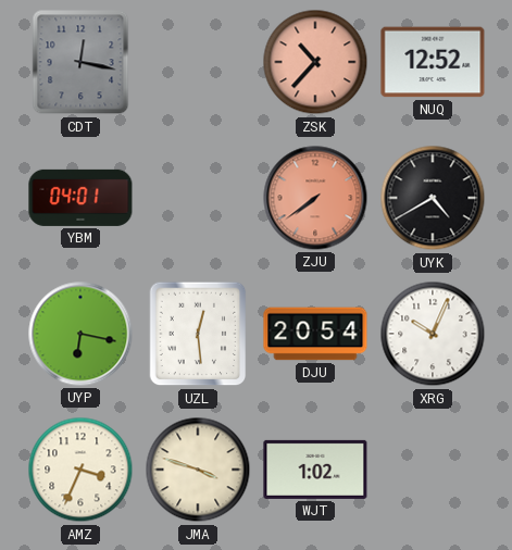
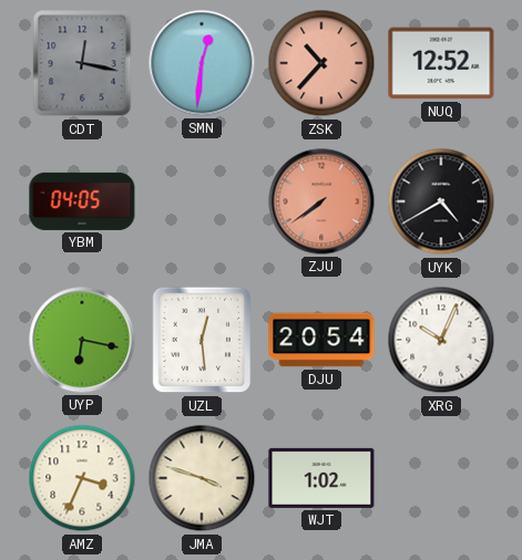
SMN: none -> 12:31
YBM: 04:01 -> 04:05
